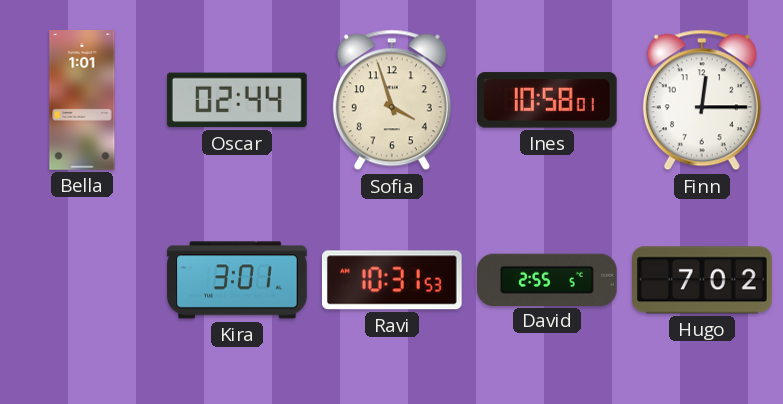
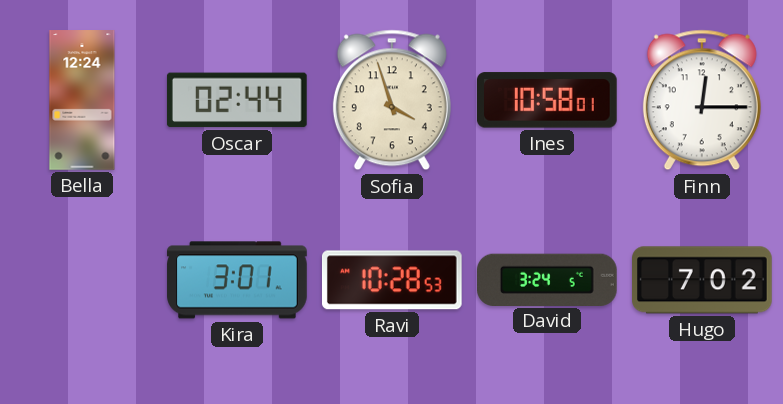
Bella: 1:01 -> 12:24
Ravi: 10:31 -> 10:28
David: 2:55 -> 3:24
